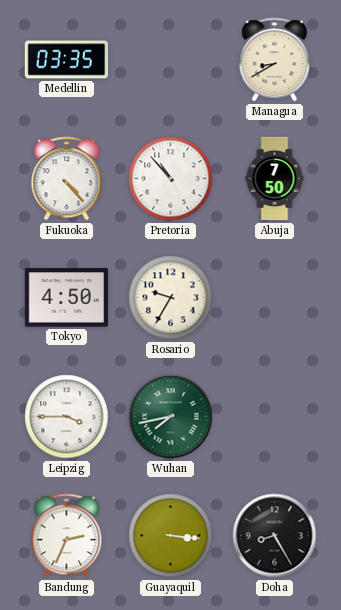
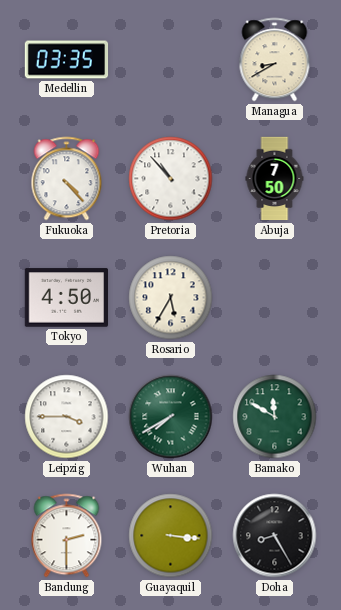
Rosario: 9:35 -> 5:35
Wuhan: 7:43 -> 7:40
Bamako: none -> 11:50
Bandung: 2:34 -> 2:30
